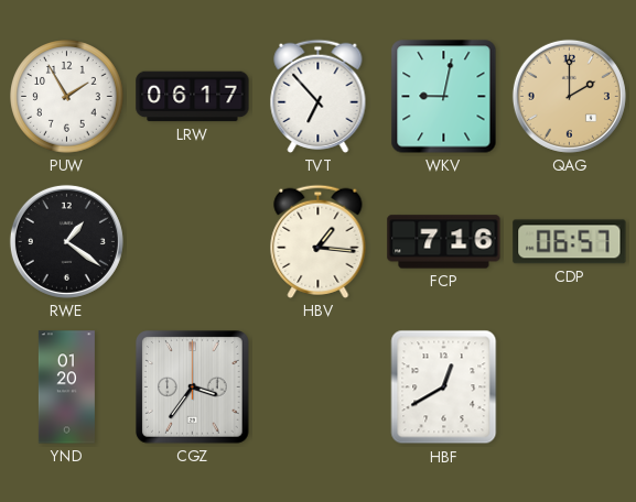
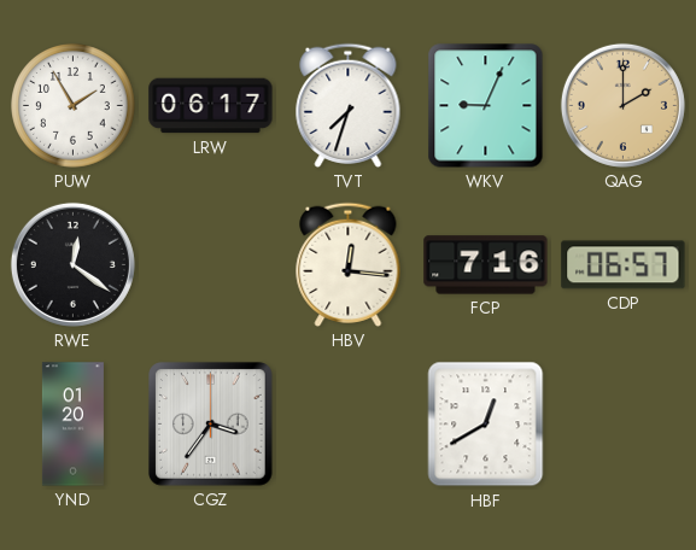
TVT: 6:53 -> 7:33
WKV: 9:02 -> 9:04
RWE: 1:21 -> 12:21
HBV: 1:16 -> 12:16
